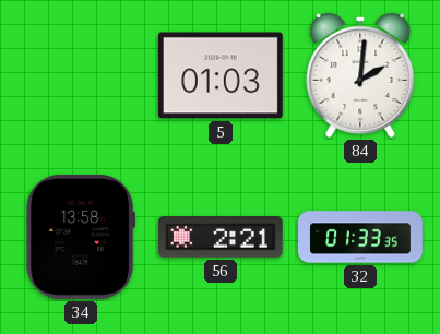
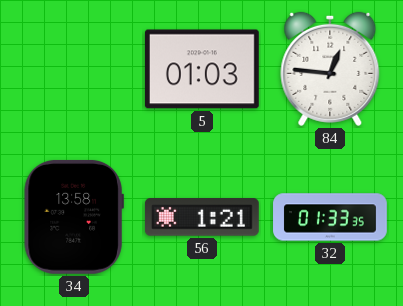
84: 2:01 -> 12:46
56: 2:21 -> 1:21
